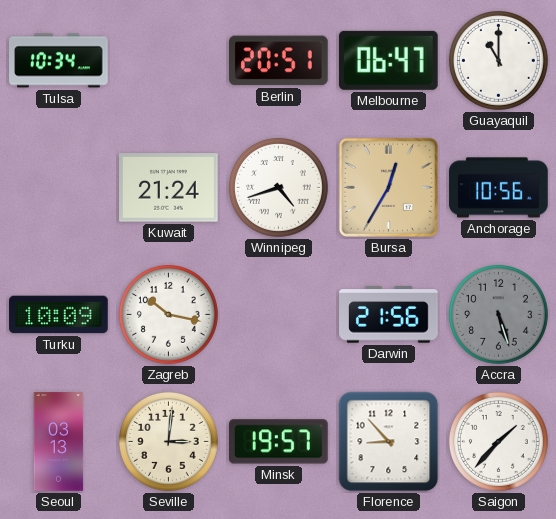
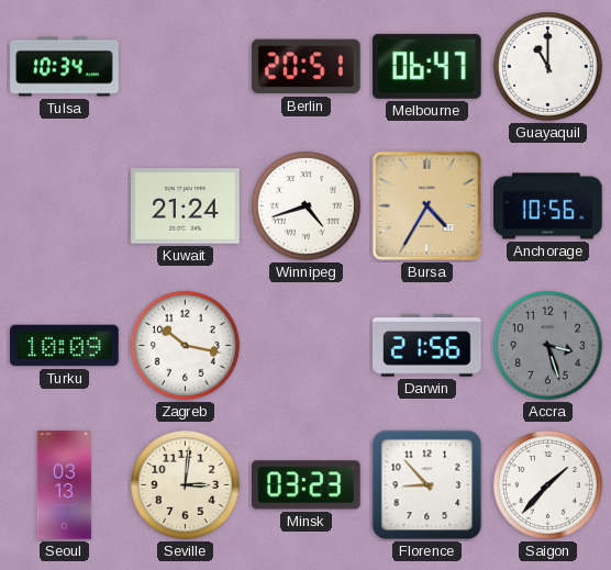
Bursa: 12:35 -> 4:35
Accra: 5:27 -> 3:27
Minsk: 19:57 -> 03:23
